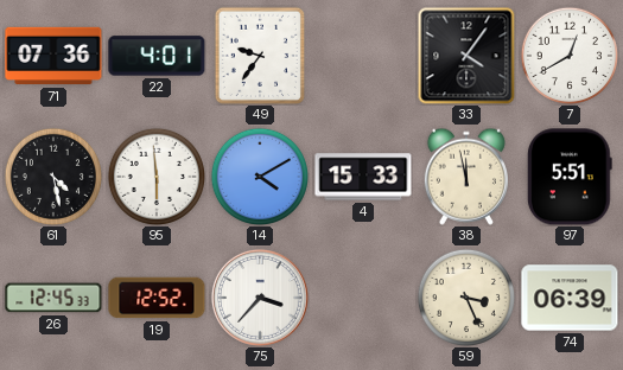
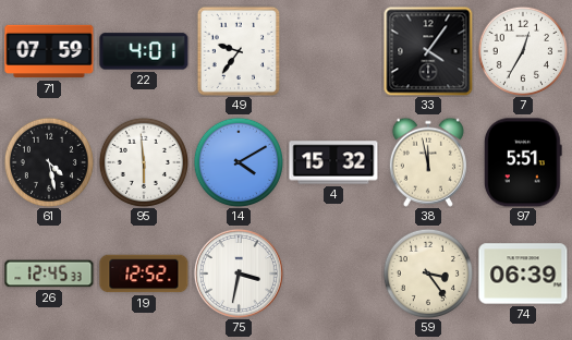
71: 07:36 -> 07:59
7: 12:40 -> 12:35
4: 15:33 -> 15:32
75: 3:37 -> 3:32
59: 3:26 -> 3:24
